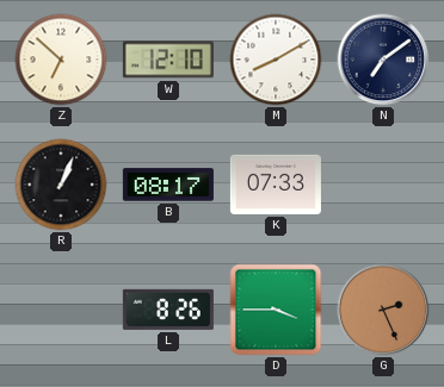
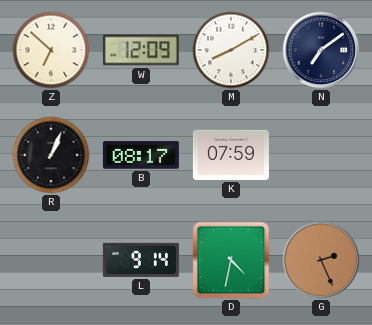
W: 12:10 -> 12:09
K: 07:33 -> 07:59
L: 8:26 -> 9:14
D: 3:45 -> 4:32
